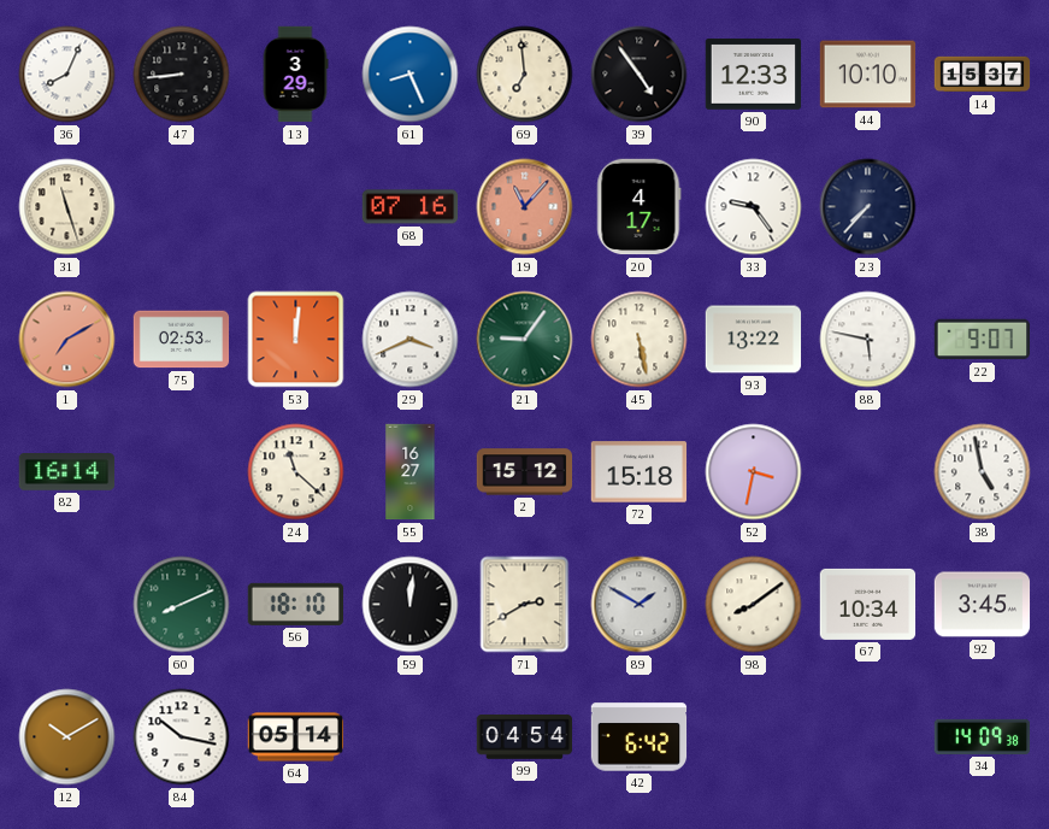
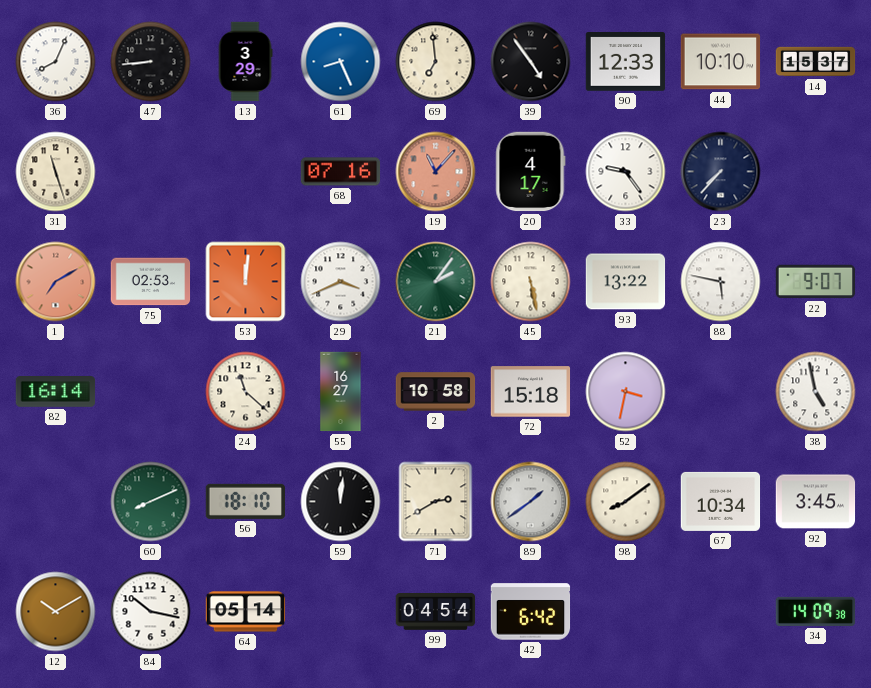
21: 9:06 -> 2:06
2: 15:12 -> 10:58
89: 1:50 -> 1:39
